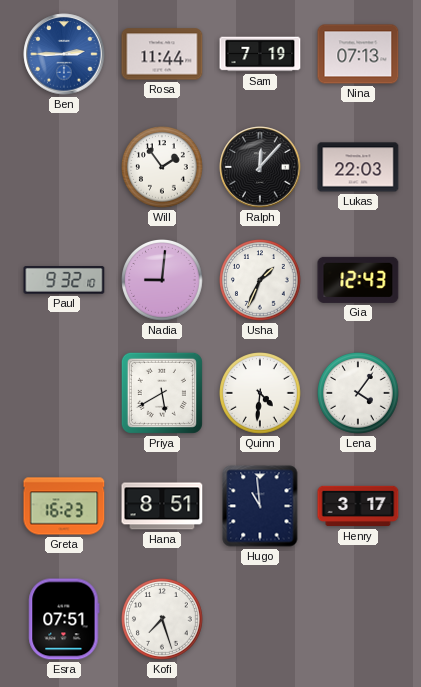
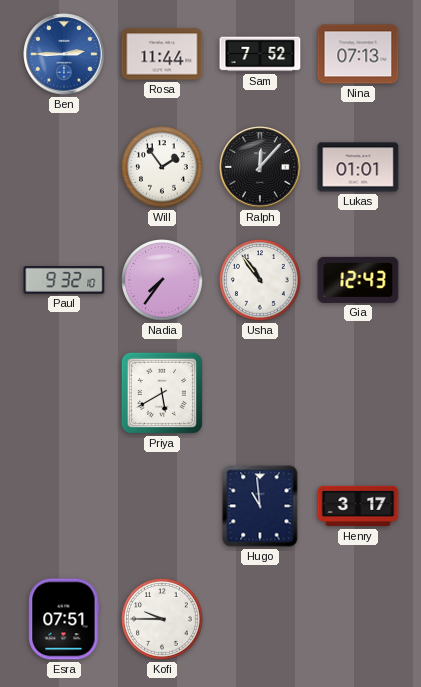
Sam: 7:19 -> 7:52
Lukas: 22:03 -> 01:01
Nadia: 9:01 -> 7:36
Usha: 1:34 -> 10:54
Quinn: 4:31 -> none
Lena: 4:06 -> none
Greta: 16:23 -> none
Hana: 8:51 -> none
Kofi: 7:27 -> 9:45
